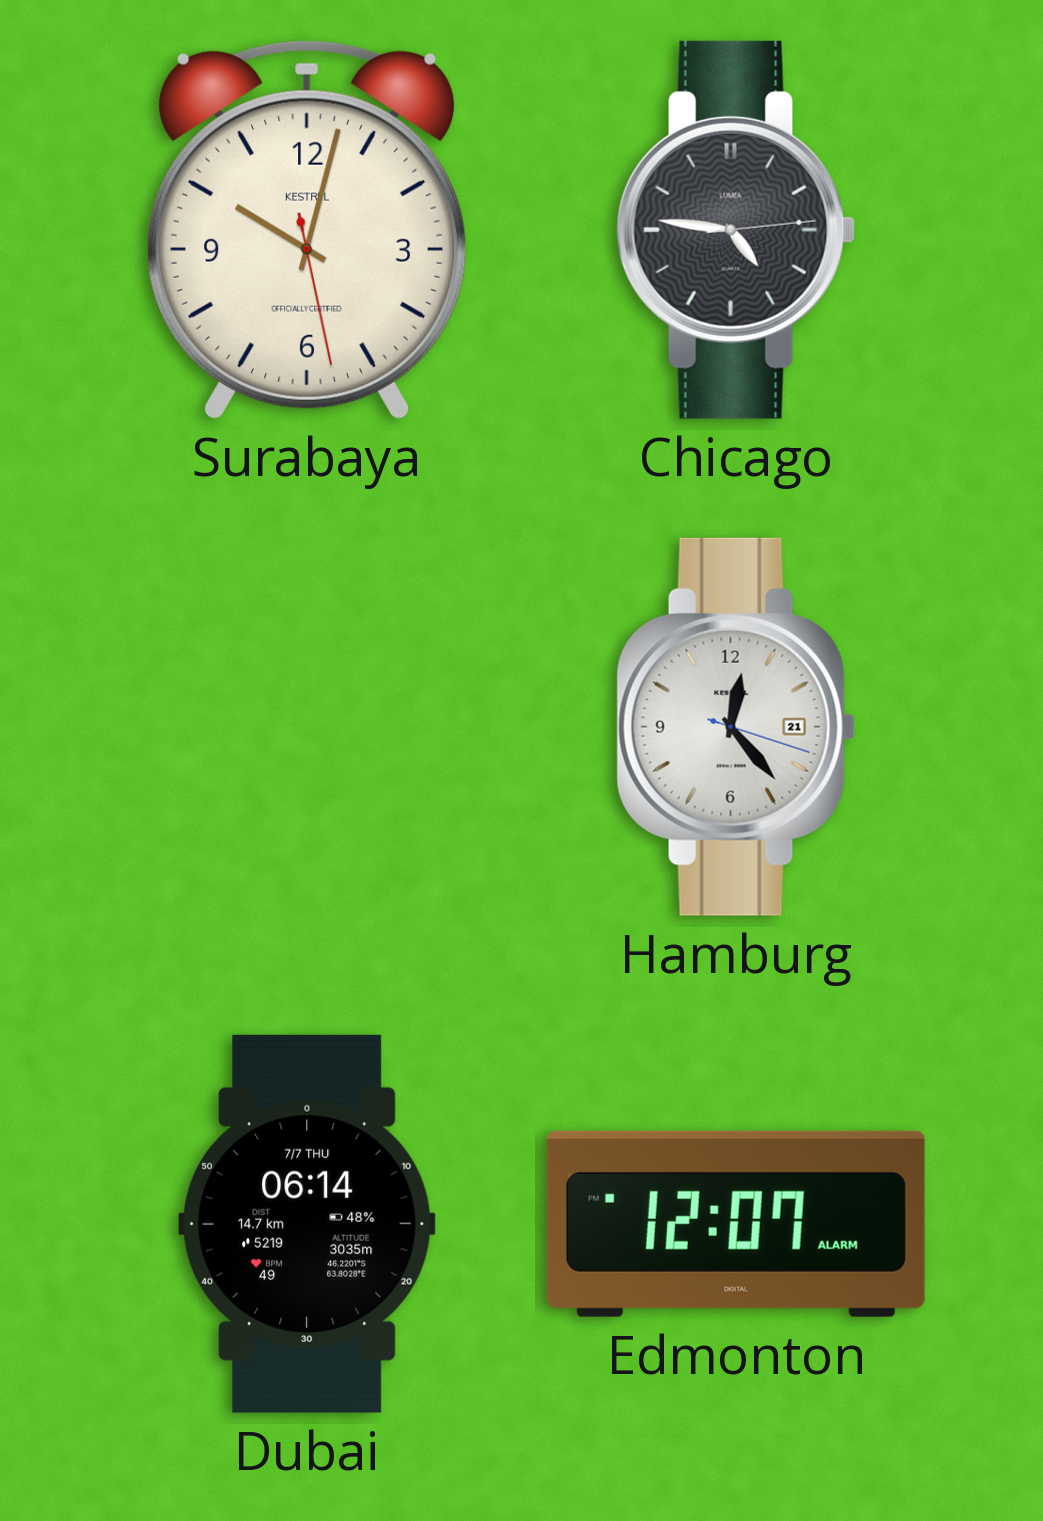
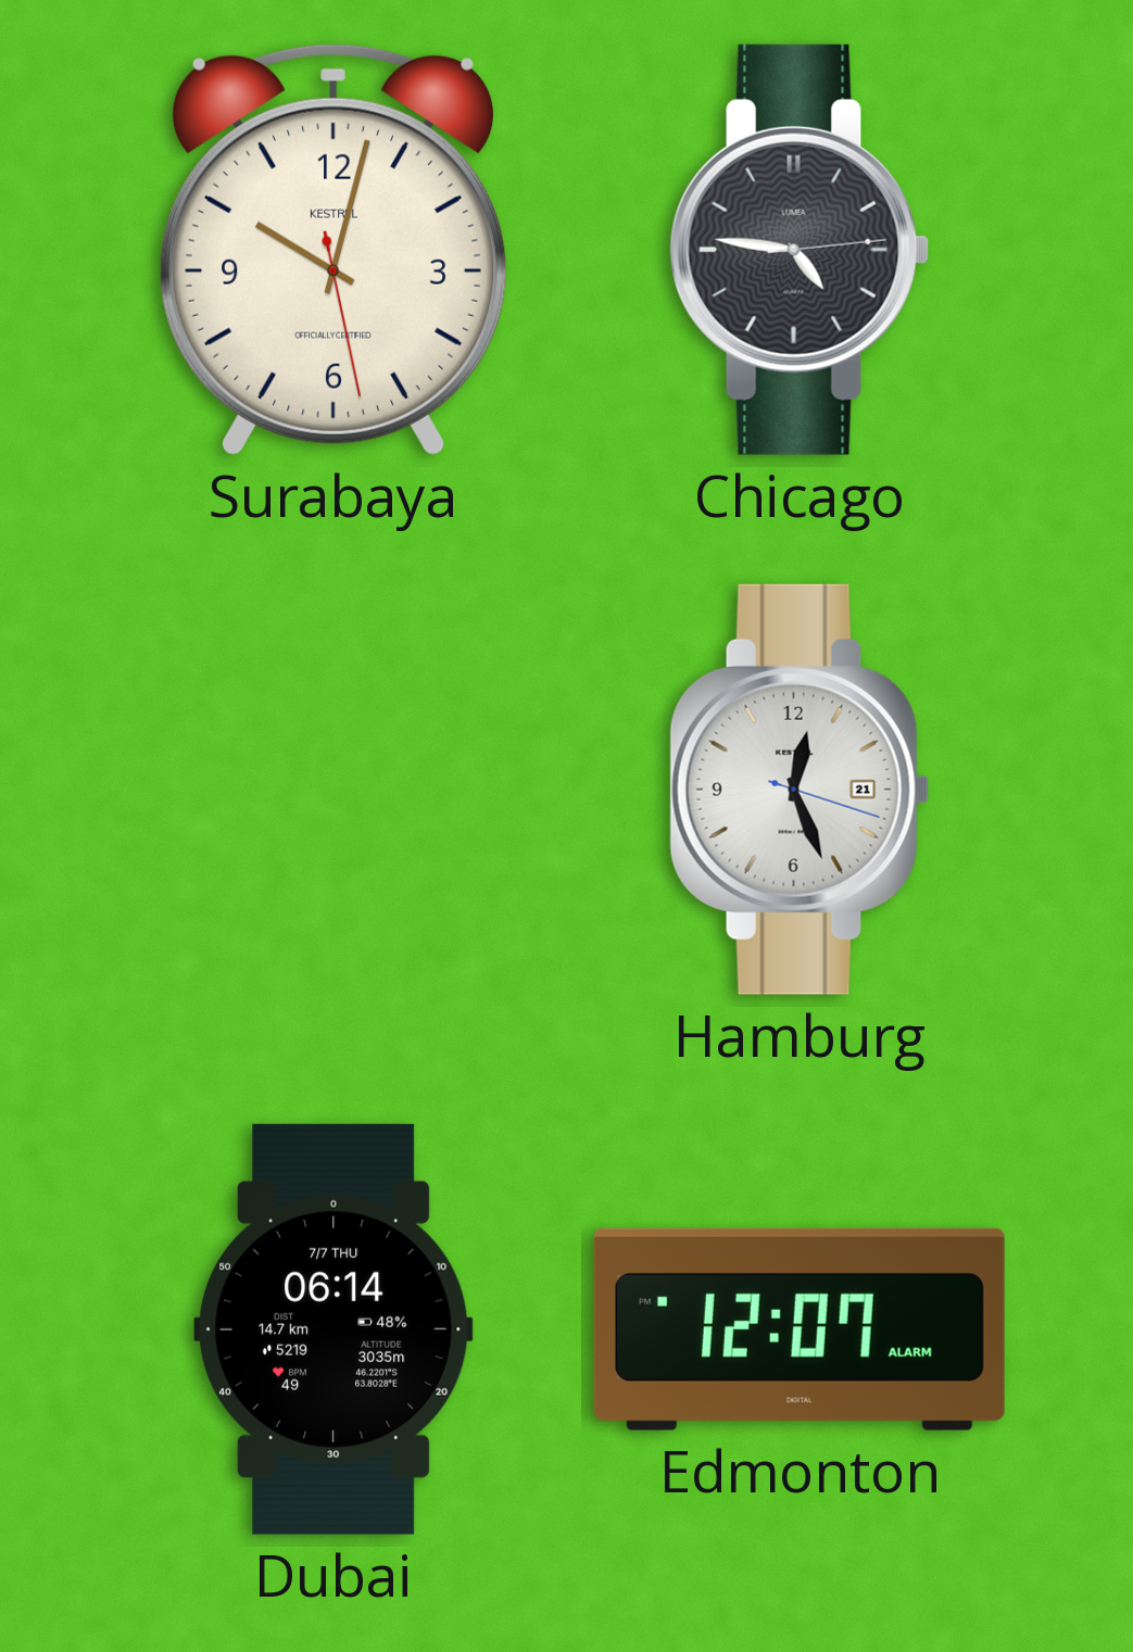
Hamburg: 12:23 -> 12:26
